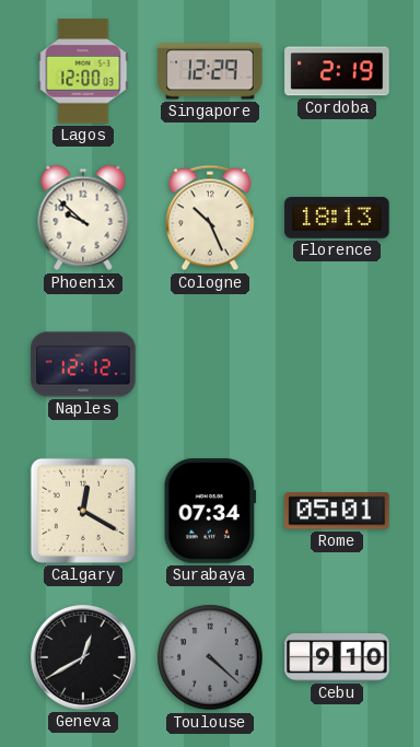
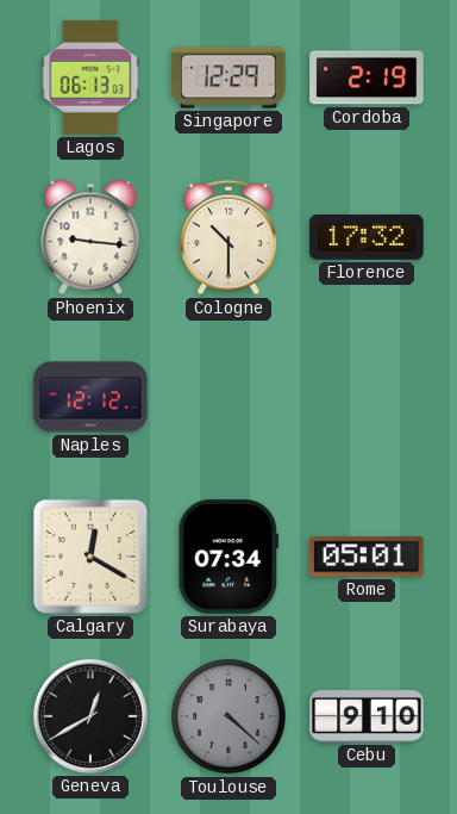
Lagos: 12:00 -> 06:13
Phoenix: 9:52 -> 9:16
Cologne: 10:26 -> 10:30
Florence: 18:13 -> 17:32
